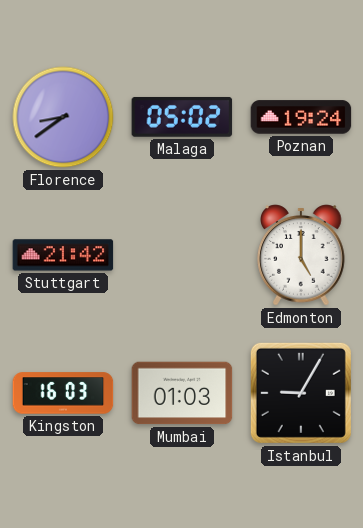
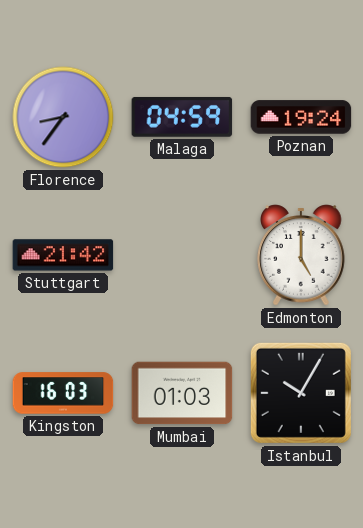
Florence: 8:39 -> 8:36
Malaga: 05:02 -> 04:59
Istanbul: 9:05 -> 10:05
